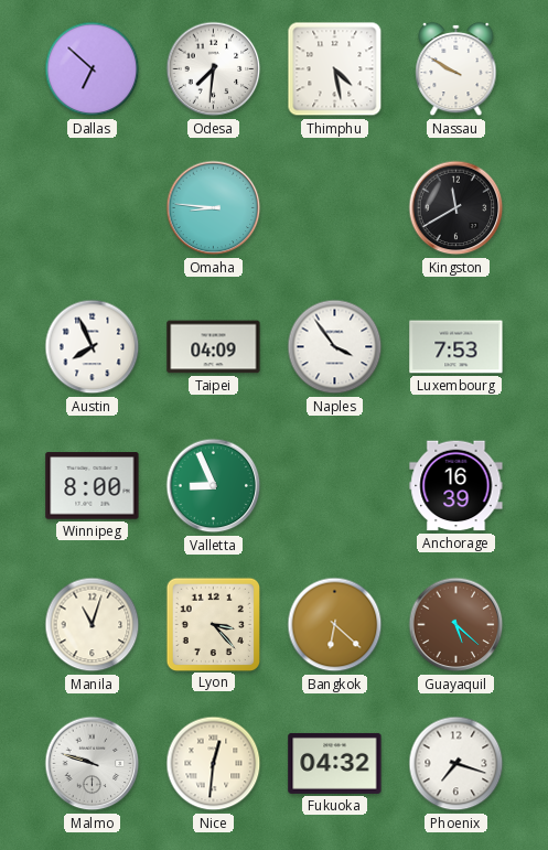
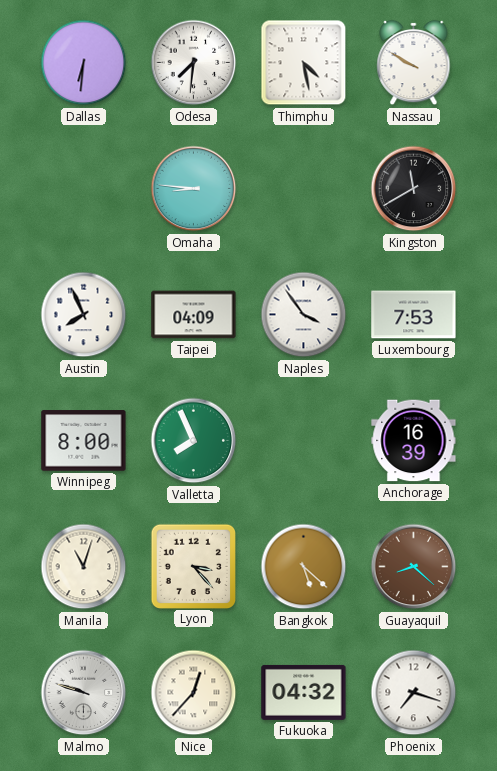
Dallas: 6:52 -> 6:31
Valletta: 8:56 -> 7:56
Bangkok: 6:22 -> 5:22
Guayaquil: 5:22 -> 8:22
Nice: 12:31 -> 12:37
